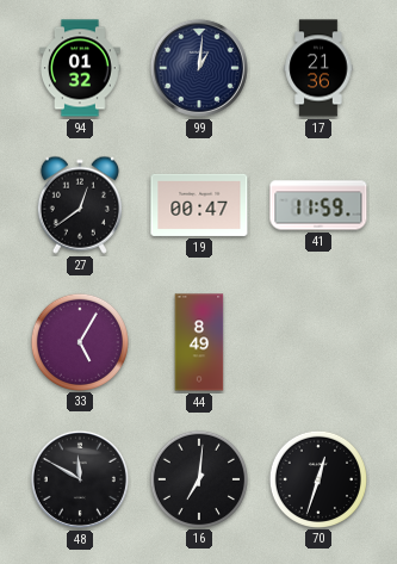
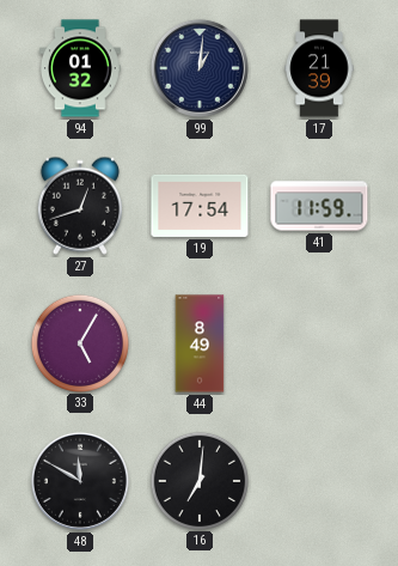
17: 21:36 -> 21:39
27: 12:39 -> 12:42
19: 00:47 -> 17:54
70: 12:33 -> none
